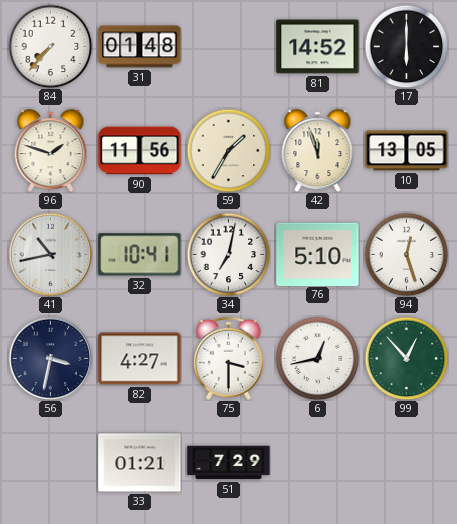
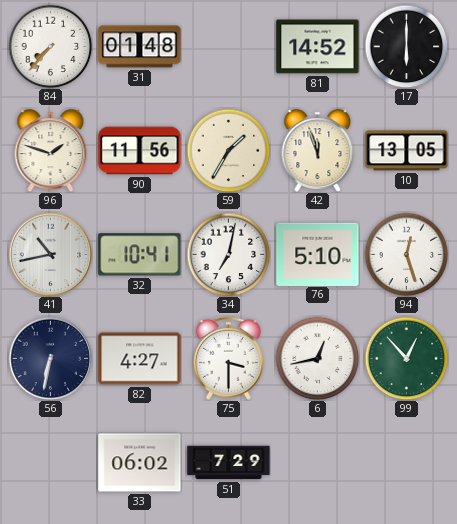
56: 3:32 -> 6:32
33: 01:21 -> 06:02
